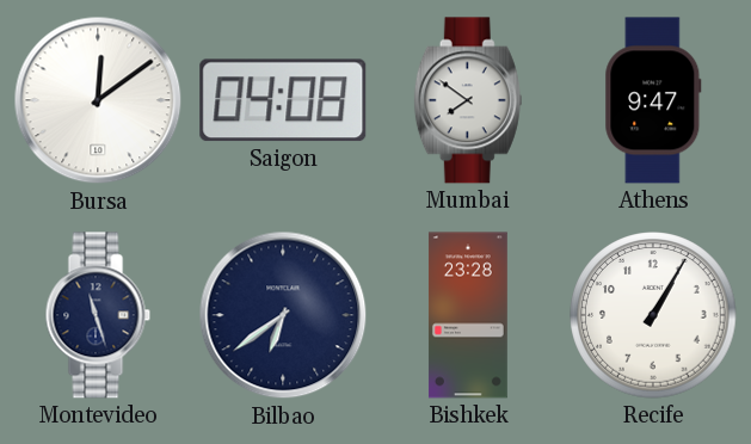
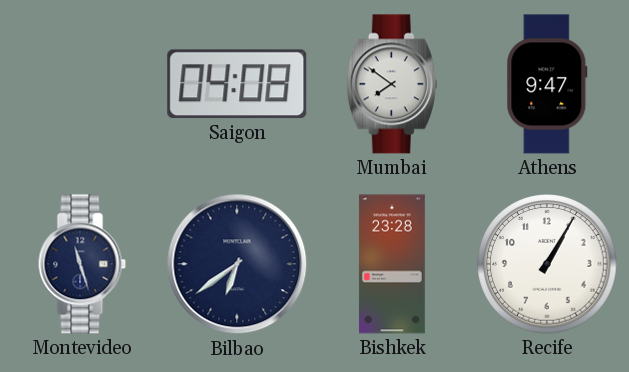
Bursa: 12:09 -> none
